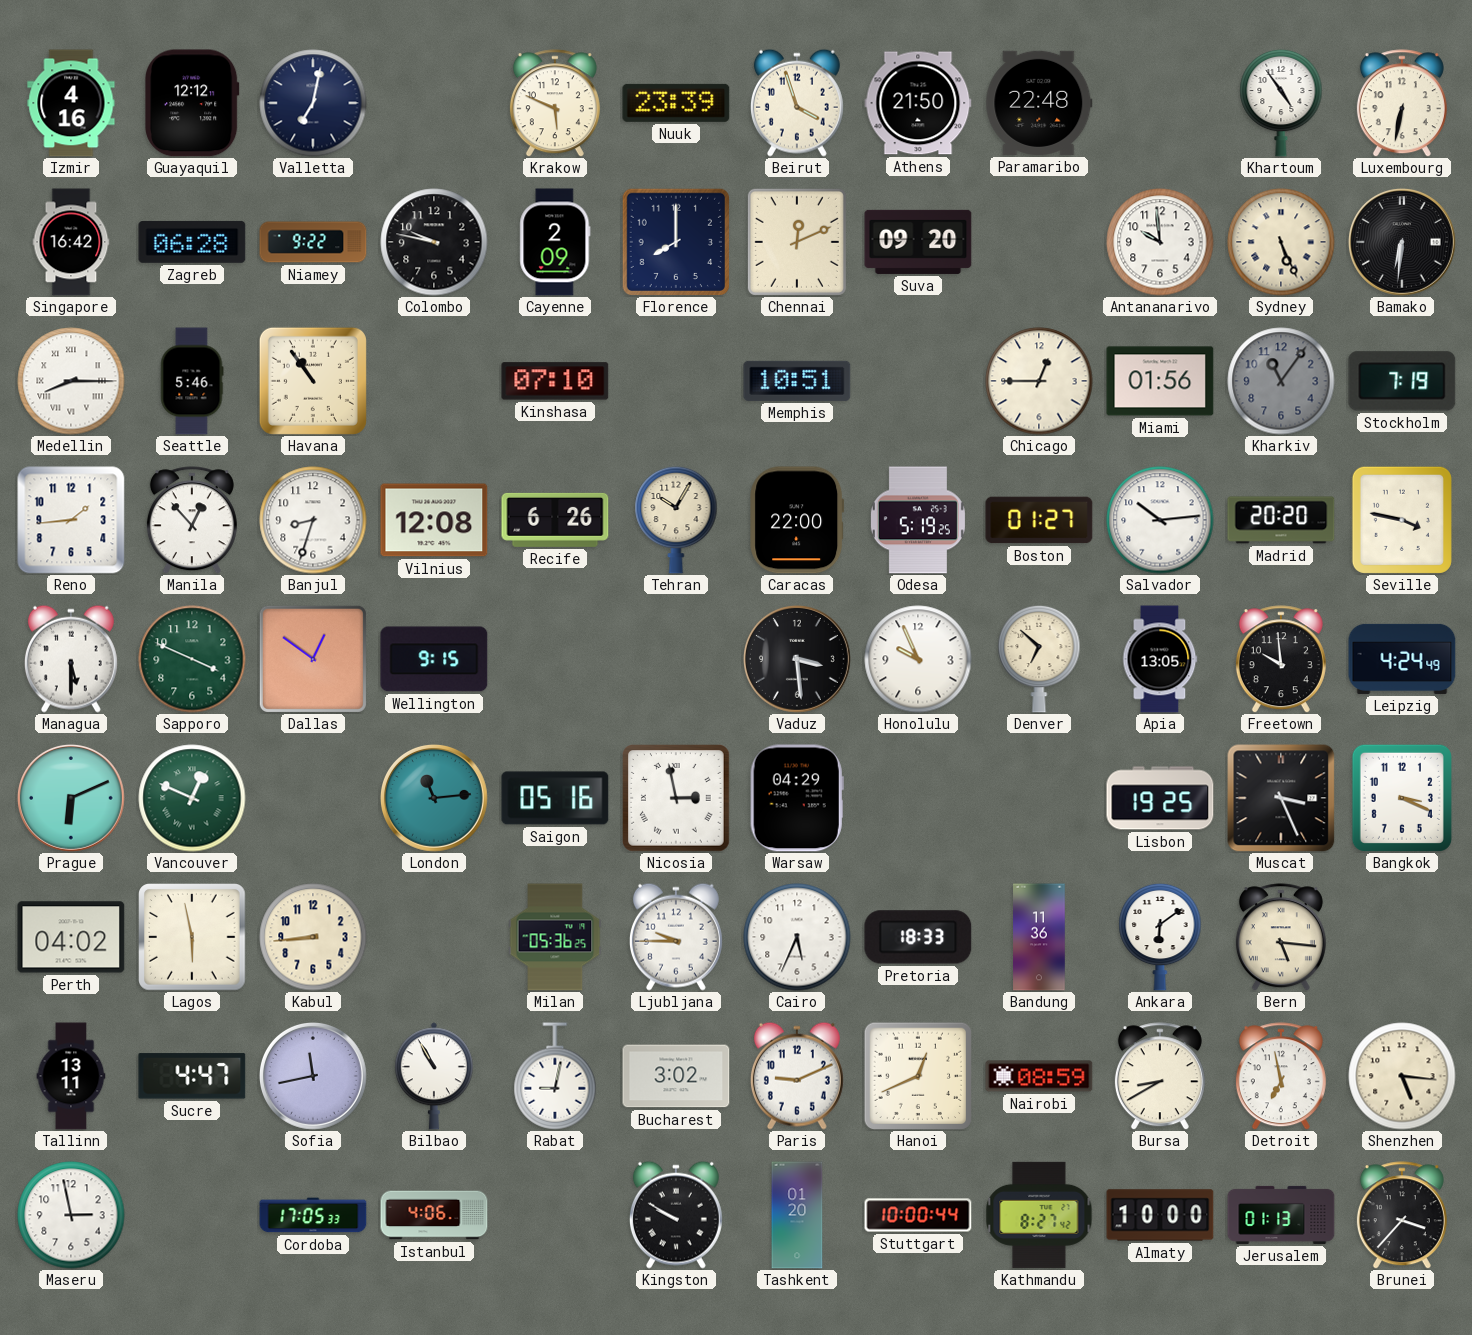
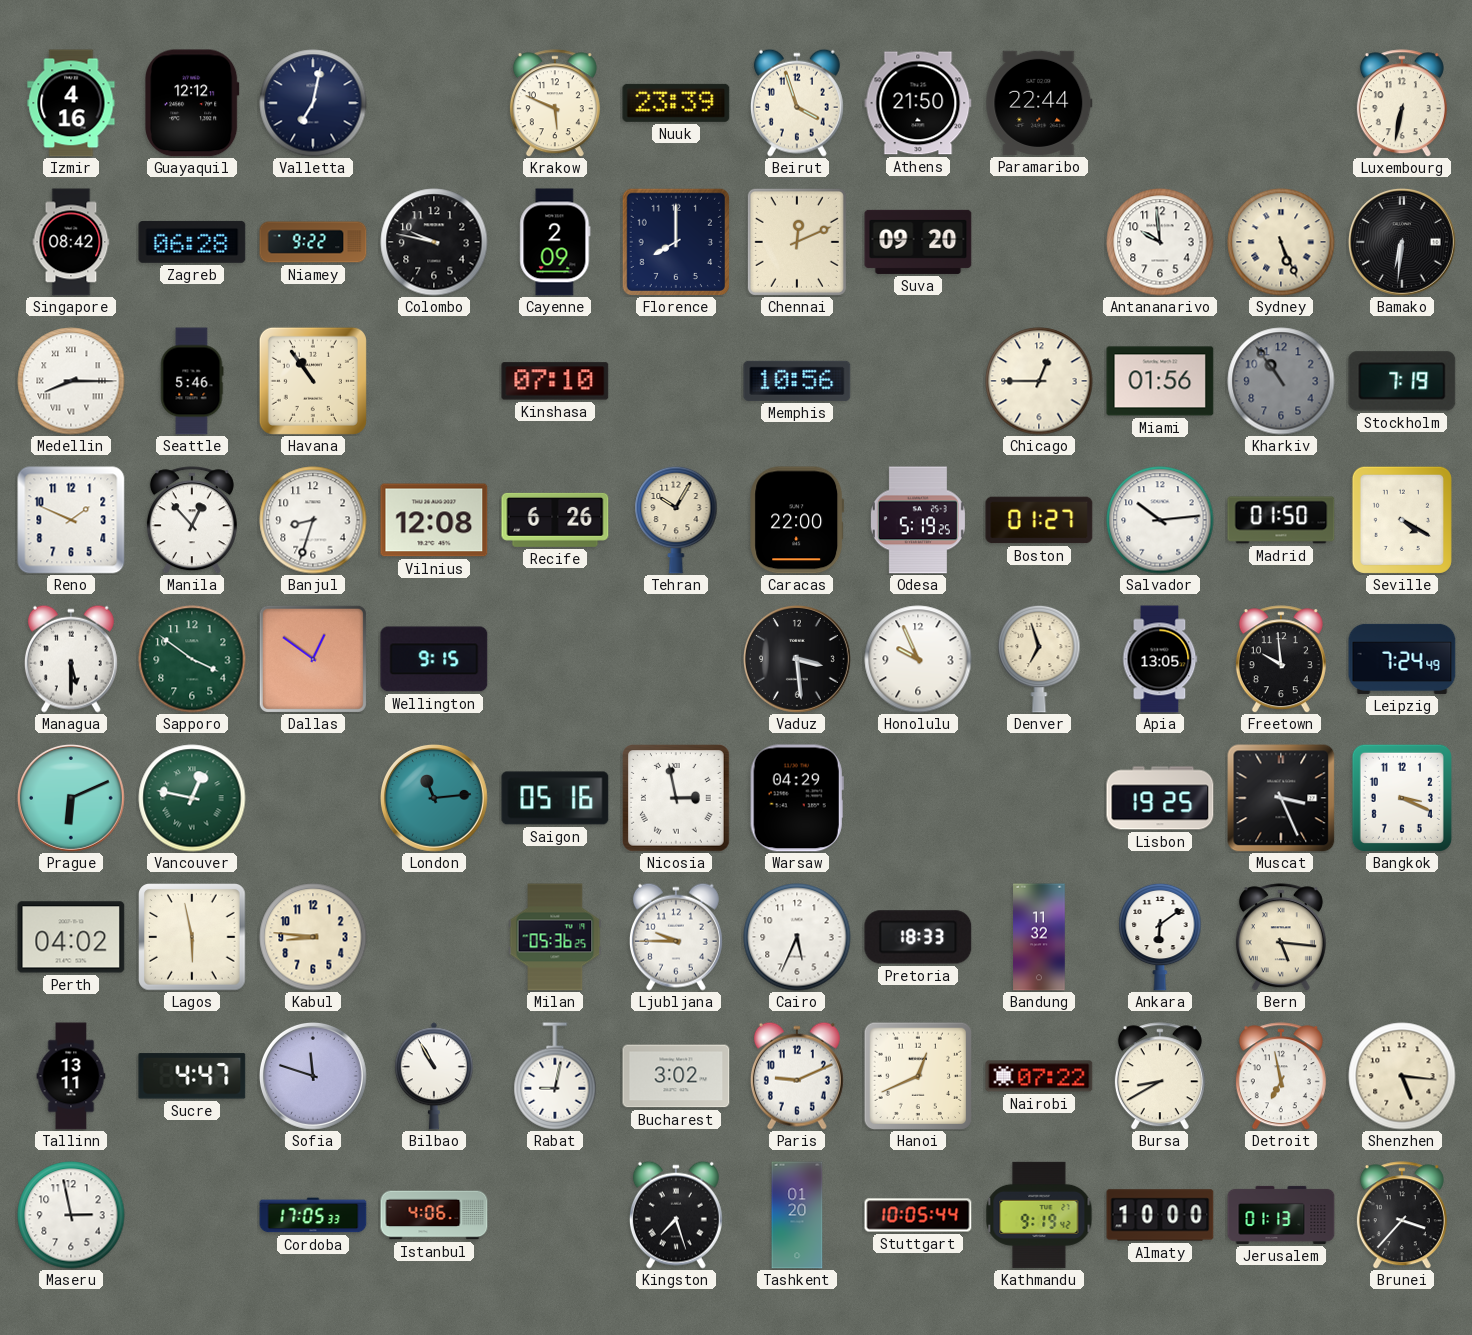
Paramaribo: 22:48 -> 22:44
Khartoum: 4:54 -> none
Singapore: 16:42 -> 08:42
Memphis: 10:51 -> 10:56
Kharkiv: 11:06 -> 10:54
Reno: 1:44 -> 1:49
Madrid: 20:20 -> 01:50
Seville: 3:47 -> 4:20
Sapporo: 3:49 -> 3:51
Denver: 6:52 -> 6:57
Leipzig: 4:24 -> 7:24
Vancouver: 12:49 -> 12:47
Kabul: 8:44 -> 8:46
Bandung: 11:36 -> 11:32
Sofia: 11:43 -> 11:48
Nairobi: 08:59 -> 07:22
Kingston: 9:50 -> 7:27
Stuttgart: 10:00 -> 10:05
Kathmandu: 8:27 -> 9:19
